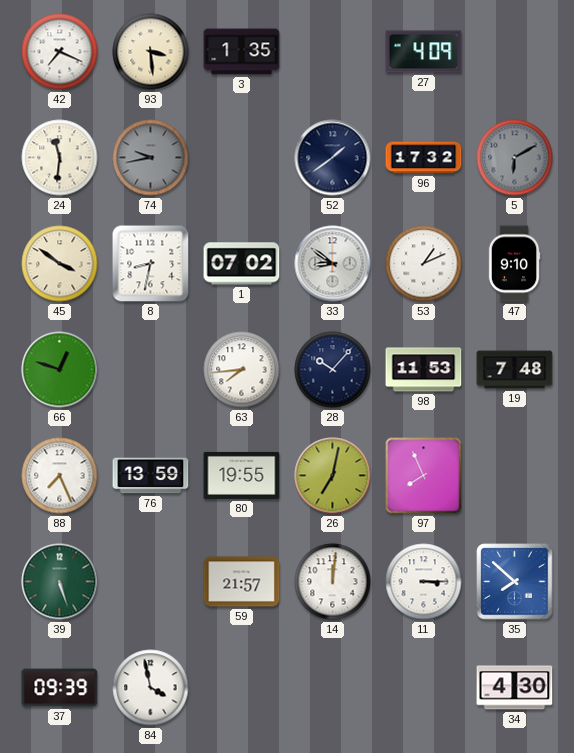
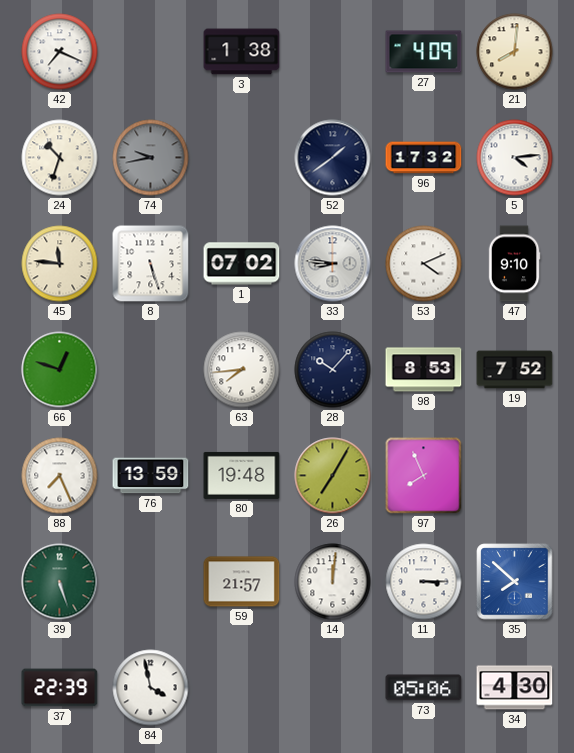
93: 3:29 -> none
3: 1:35 -> 1:38
21: none -> 8:01
24: 11:31 -> 10:33
5: 6:10 -> 4:14
5 dial: grey -> white
45: 3:51 -> 11:46
8: 8:32 -> 5:27
33: 8:51 -> 8:46
53: 1:11 -> 4:11
98: 11:53 -> 8:53
19: 7:48 -> 7:52
80: 19:55 -> 19:48
26: 7:02 -> 7:05
37: 09:39 -> 22:39
73: none -> 05:06
